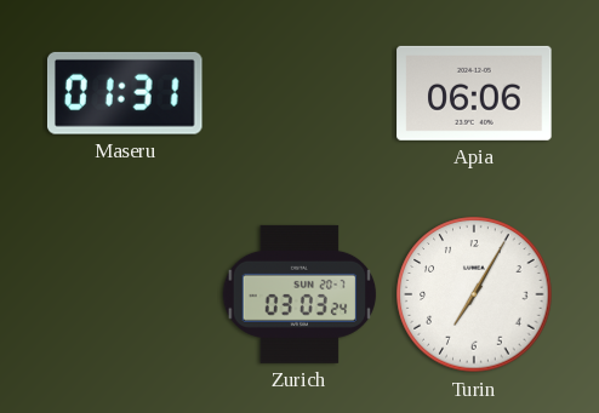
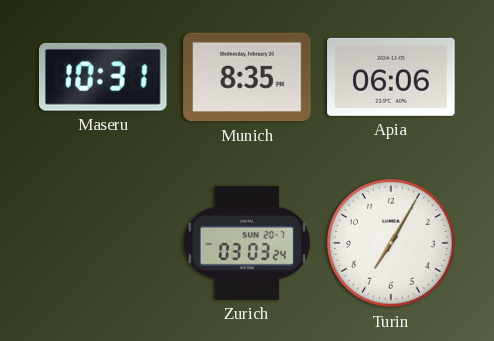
Maseru: 01:31 -> 10:31
Munich: none -> 8:35
